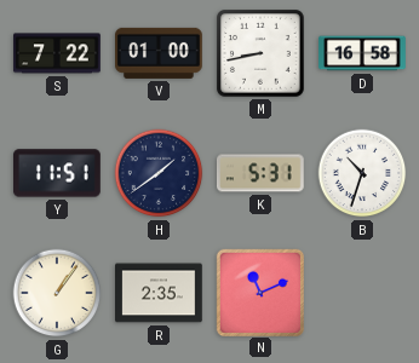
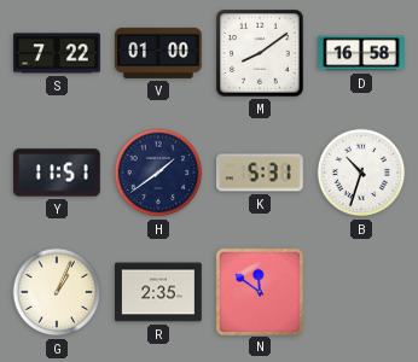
M: 8:43 -> 8:09
G: 1:06 -> 1:04
N: 11:11 -> 11:51
